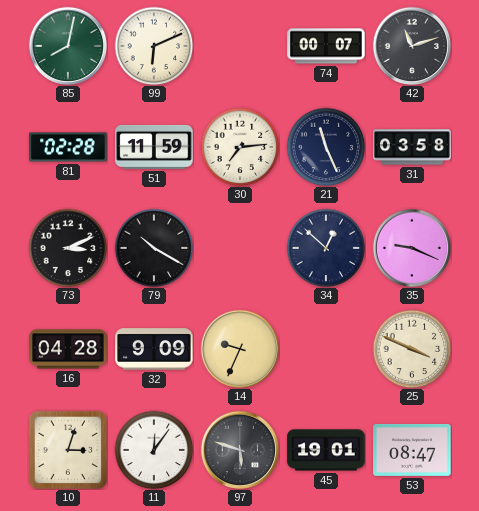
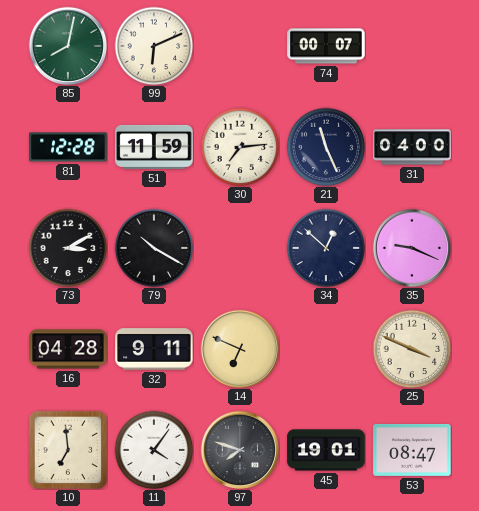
42: 11:12 -> none
81: 02:28 -> 12:28
31: 03:58 -> 04:00
73: 3:11 -> 3:10
32: 9:09 -> 9:11
14: 9:34 -> 6:49
10: 3:03 -> 6:59
11: 12:06 -> 4:06
97: 5:48 -> 7:48
